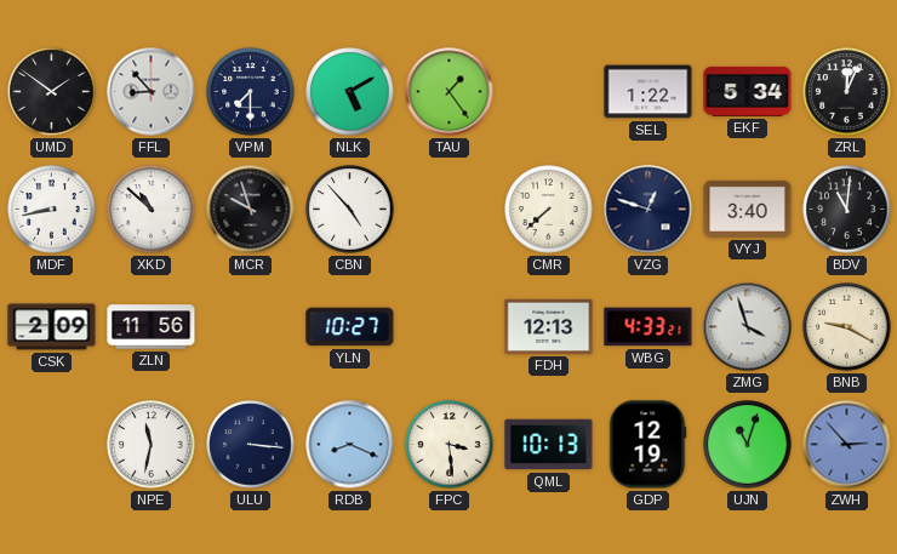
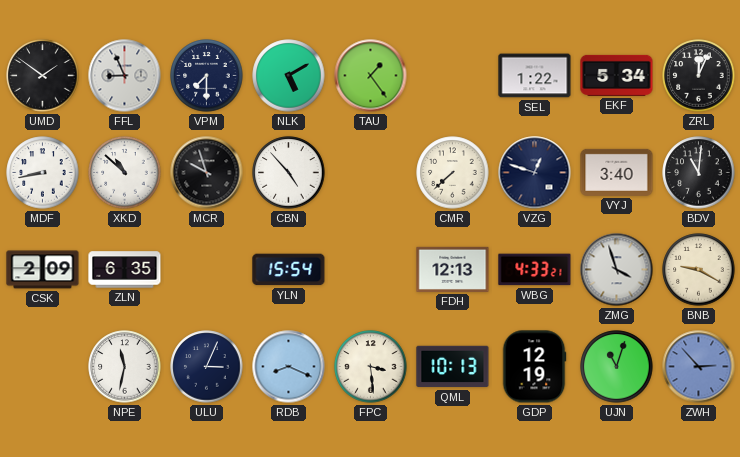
FFL: 8:53 -> 8:56
ZLN: 11:56 -> 6:35
YLN: 10:27 -> 15:54
ULU: 3:16 -> 3:04
